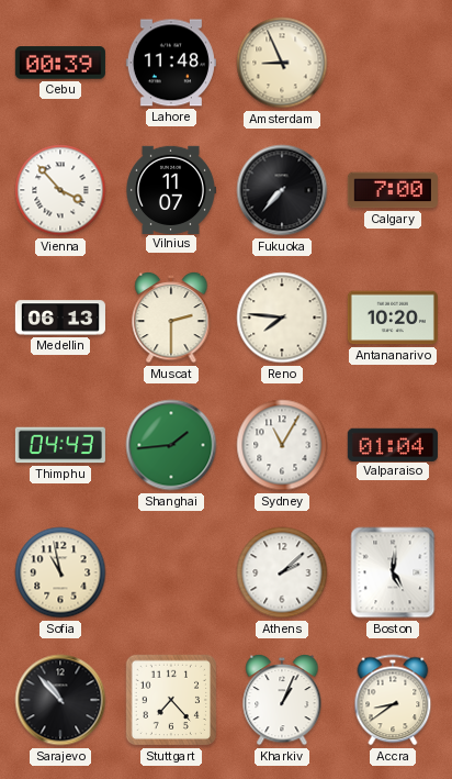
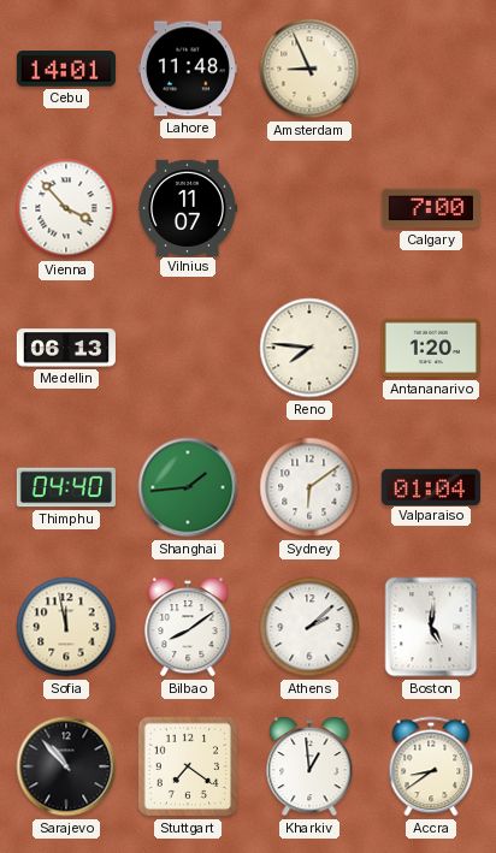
Cebu: 00:39 -> 14:01
Fukuoka: 7:37 -> none
Muscat: 2:30 -> none
Antananarivo: 10:20 -> 1:20
Thimphu: 04:43 -> 04:40
Sydney: 11:05 -> 6:09
Sofia: 10:58 -> 11:58
Bilbao: none -> 8:09
Stuttgart: 7:23 -> 7:21
Kharkiv: 1:04 -> 12:59
